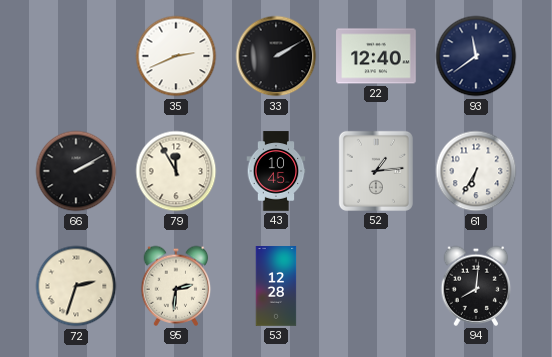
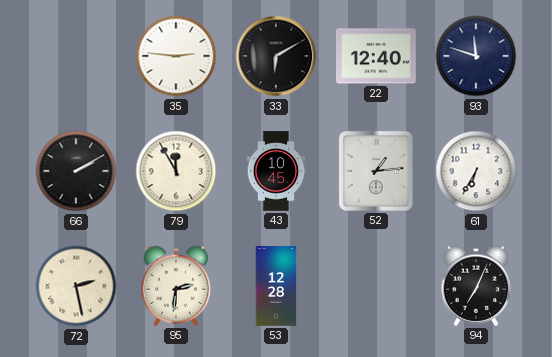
35: 2:41 -> 2:46
33: 2:10 -> 6:10
93: 11:39 -> 11:48
72: 2:33 -> 2:28
94: 8:01 -> 7:04
